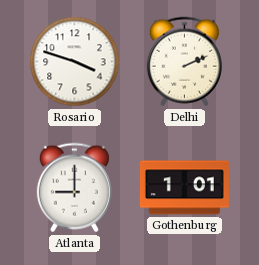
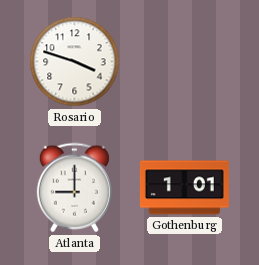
Delhi: 2:11 -> none
